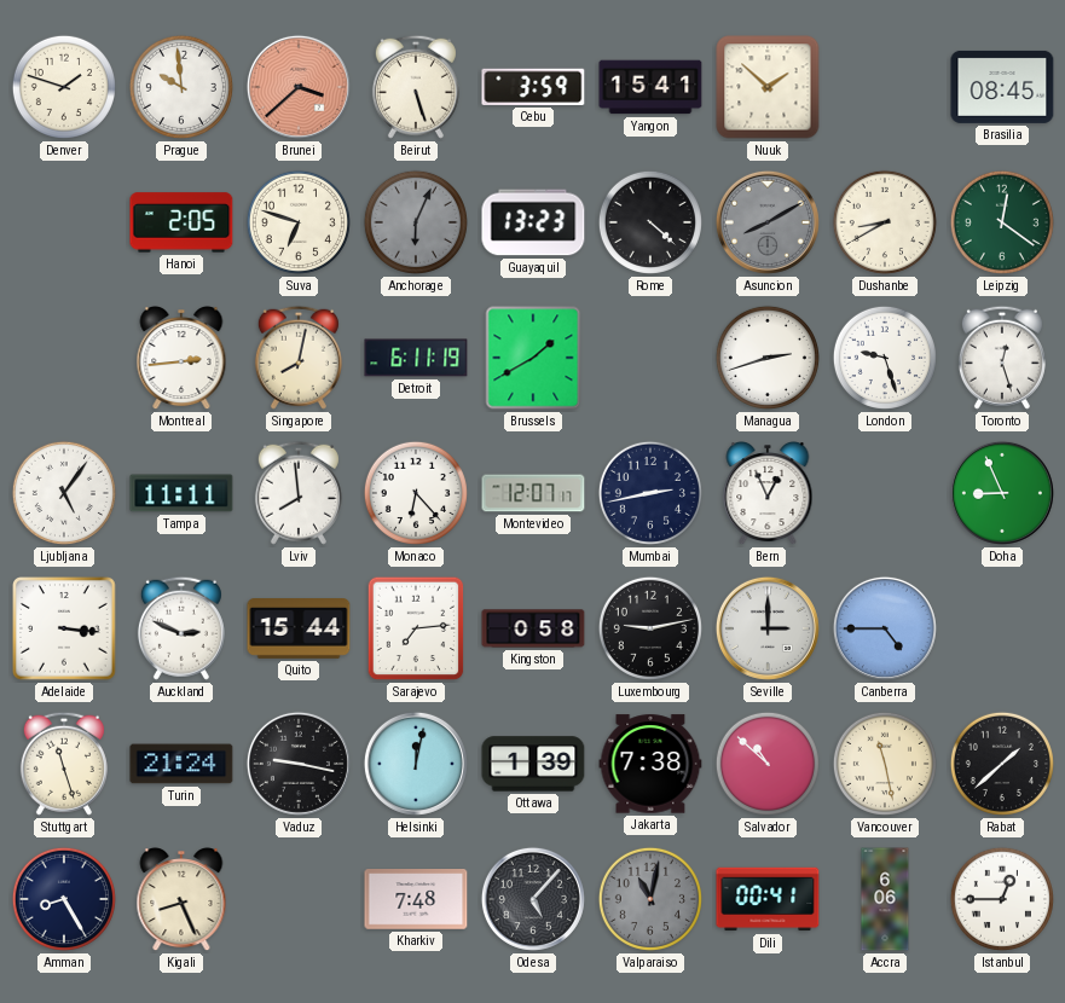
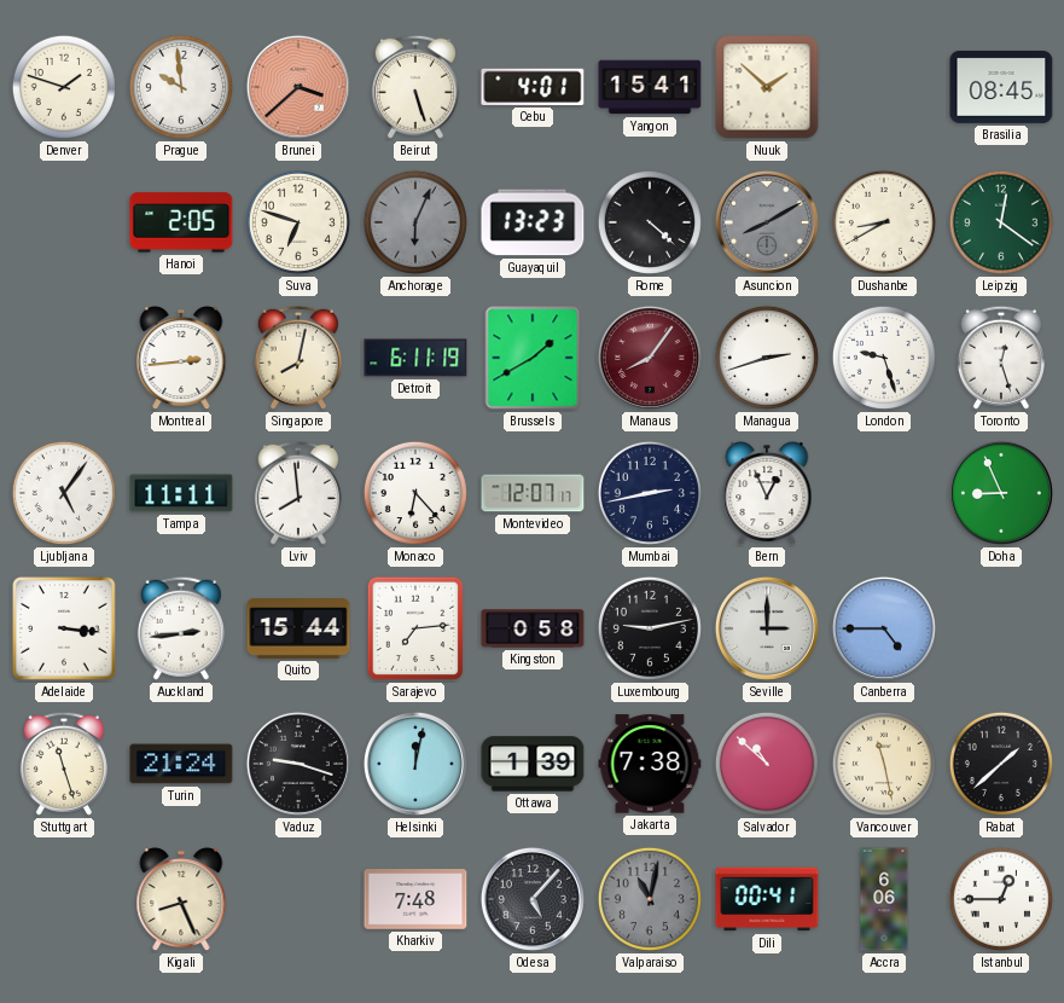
Cebu: 3:59 -> 4:01
Manaus: none -> 8:06
Auckland: 2:49 -> 2:44
Vaduz: 9:17 -> 9:18
Amman: 8:25 -> none
